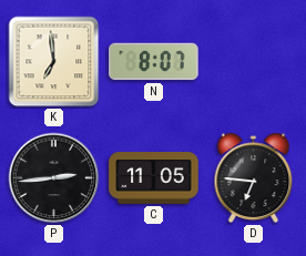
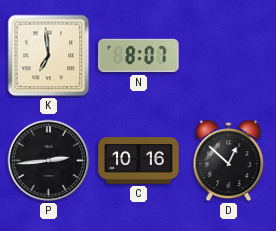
C: 11:05 -> 10:16
D: 6:46 -> 12:52
